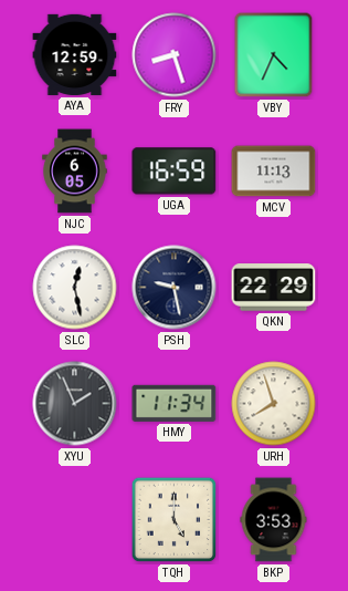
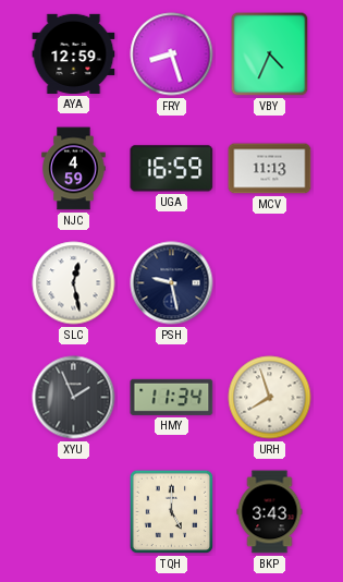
NJC: 6:05 -> 4:59
QKN: 22:29 -> none
BKP: 3:53 -> 3:43
